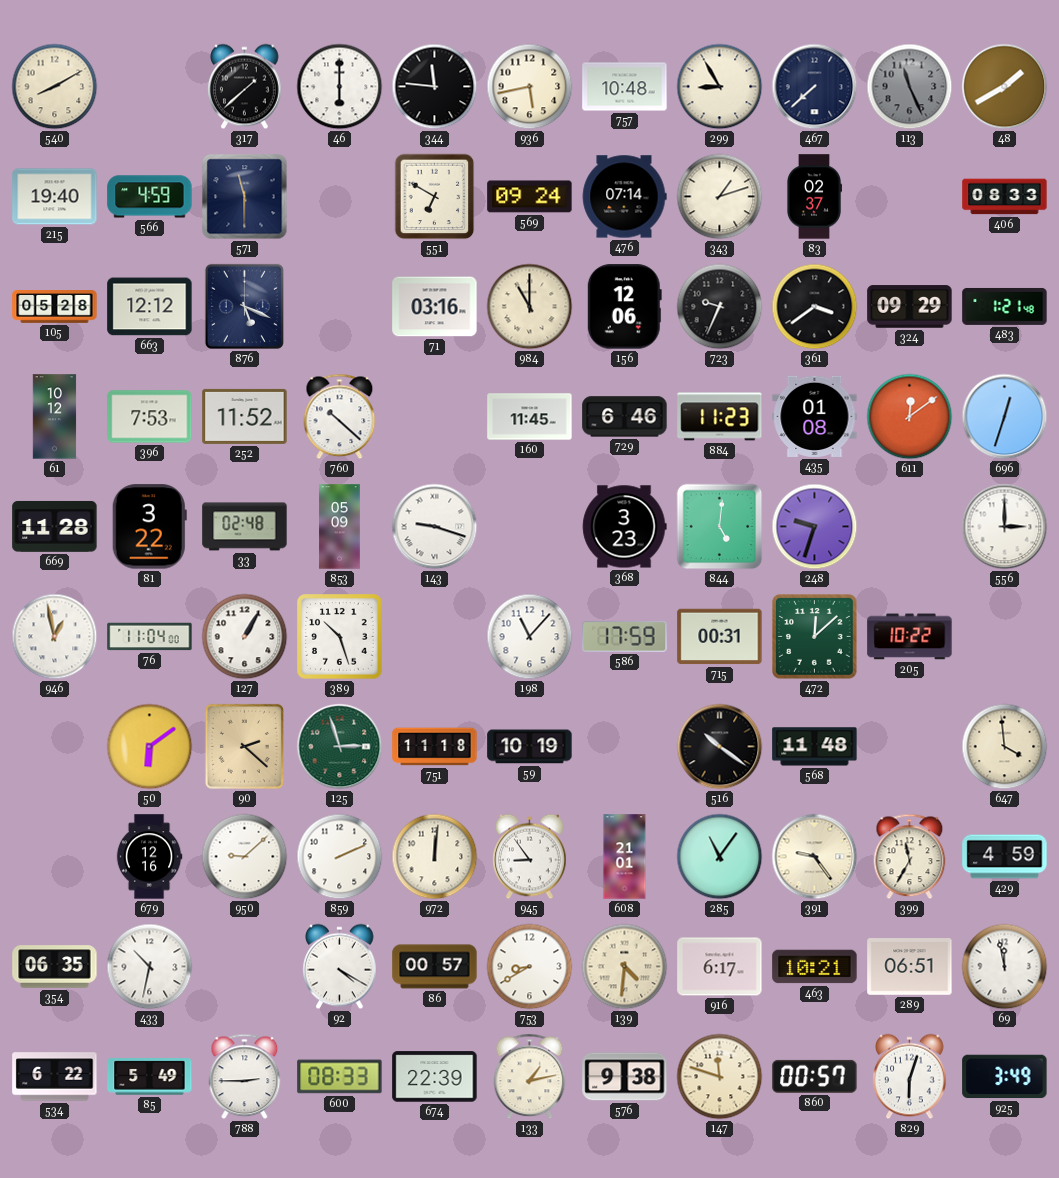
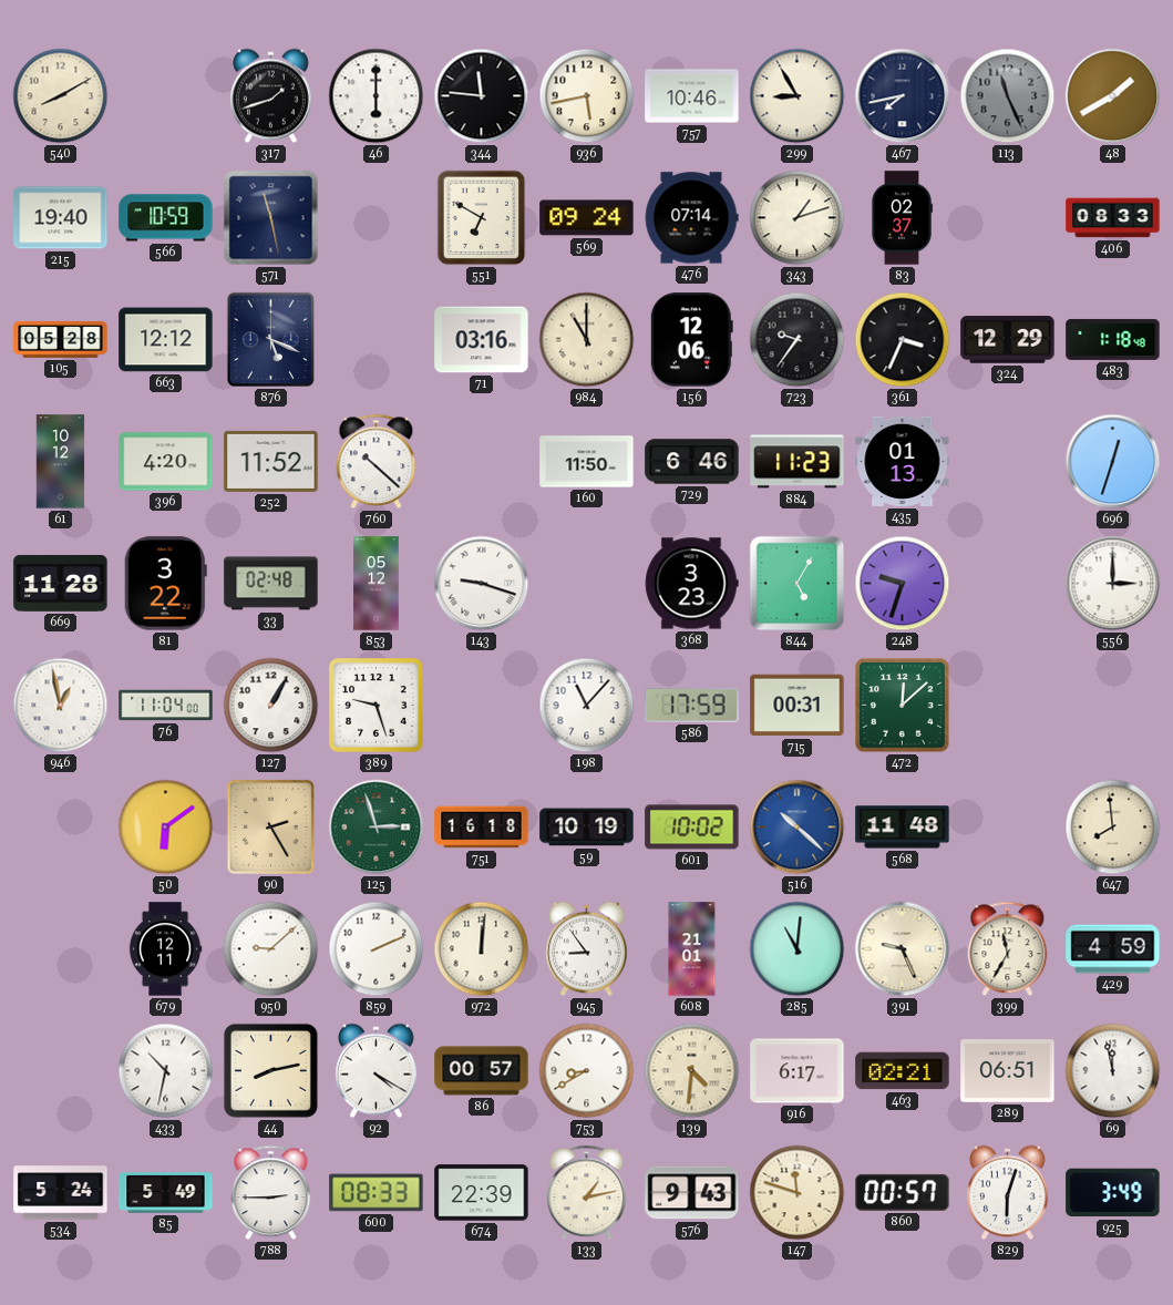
317: 1:38 -> 1:42
757: 10:48 -> 10:46
467: 7:38 -> 7:43
566: 4:59 -> 10:59
571: 11:30 -> 11:28
723: 9:34 -> 9:36
361: 3:39 -> 3:34
324: 09:29 -> 12:29
483: 1:21 -> 1:18
396: 7:53 -> 4:20
160: 11:45 -> 11:50
435: 01:08 -> 01:13
611: 12:09 -> none
853: 05:09 -> 05:12
844: 5:01 -> 5:05
389: 10:27 -> 9:27
205: 10:22 -> none
90: 2:22 -> 2:25
751: 11:18 -> 16:18
601: none -> 10:02
516: 10:21 -> 10:22
516 dial: black -> blue
647: 3:59 -> 7:59
679: 12:16 -> 12:11
285: 11:06 -> 11:01
391: 9:24 -> 9:26
354: 06:35 -> none
44: none -> 8:13
463: 10:21 -> 02:21
534: 6:22 -> 5:24
576: 9:38 -> 9:43
